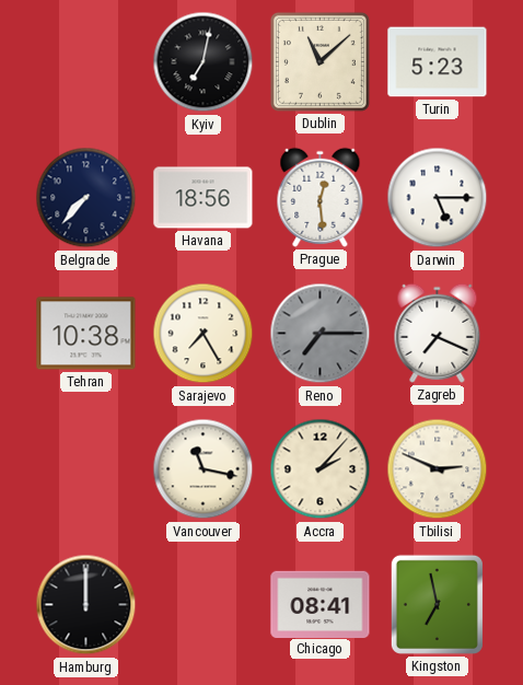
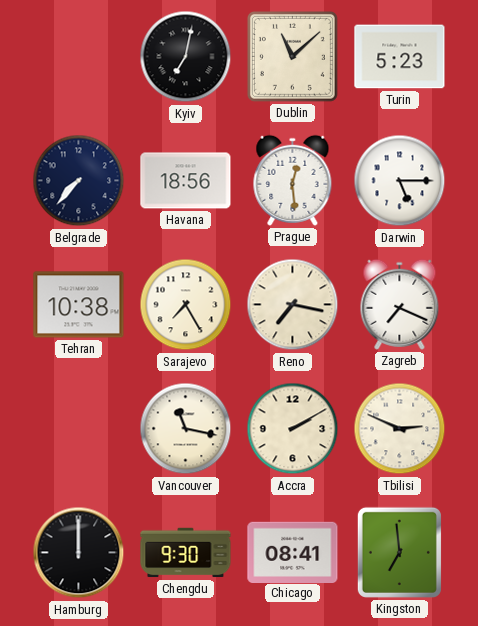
Reno: 7:15 -> 7:17
Reno dial: grey -> cream
Accra: 2:07 -> 2:10
Chengdu: none -> 9:30
Kingston: 6:58 -> 6:59
